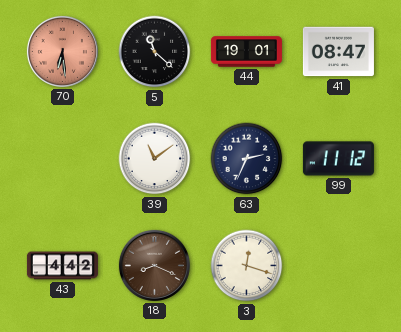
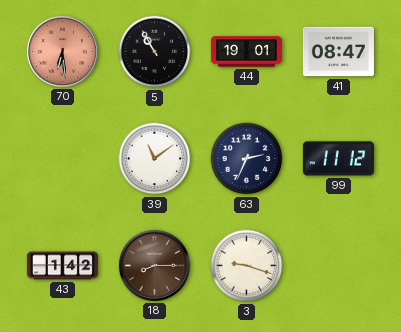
5: 11:22 -> 10:55
43: 4:42 -> 1:42
18: 8:19 -> 8:15
3: 12:18 -> 9:18
